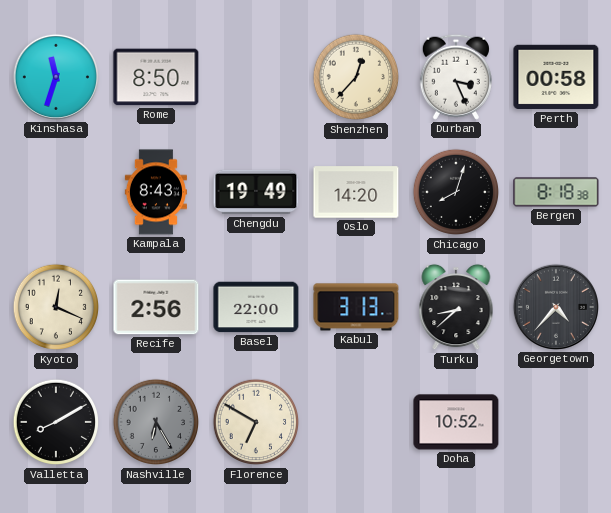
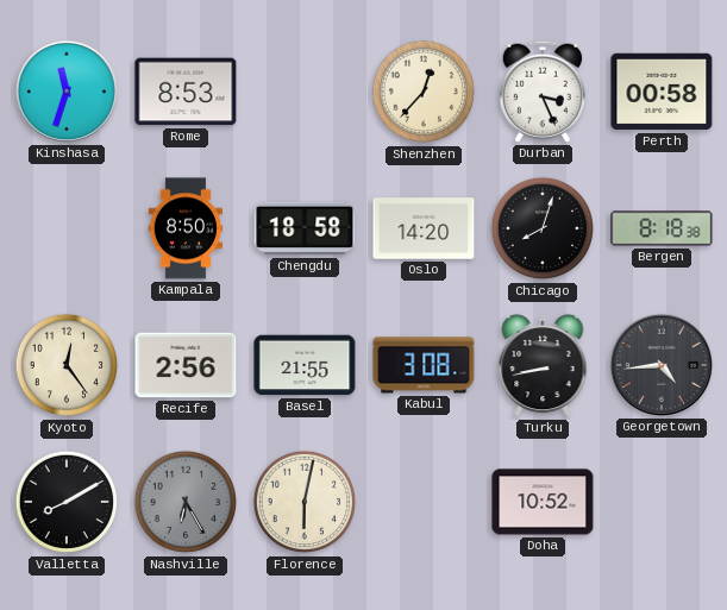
Rome: 8:50 -> 8:53
Kampala: 8:43 -> 8:50
Chengdu: 19:49 -> 18:58
Kyoto: 12:19 -> 12:24
Basel: 22:00 -> 21:55
Kabul: 3:13 -> 3:08
Turku: 8:38 -> 8:43
Georgetown: 4:37 -> 4:44
Florence: 6:50 -> 6:02
